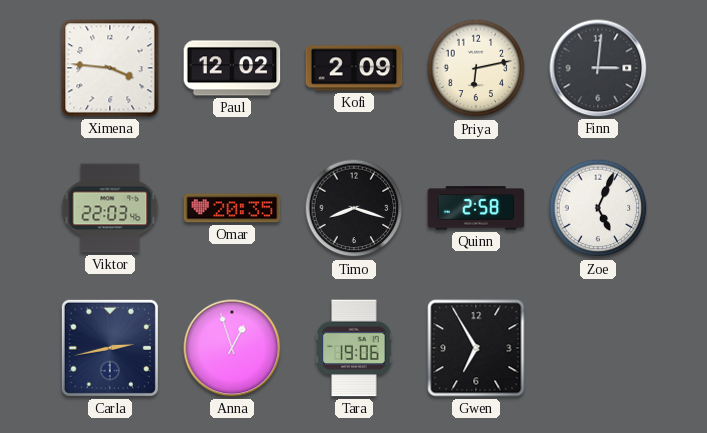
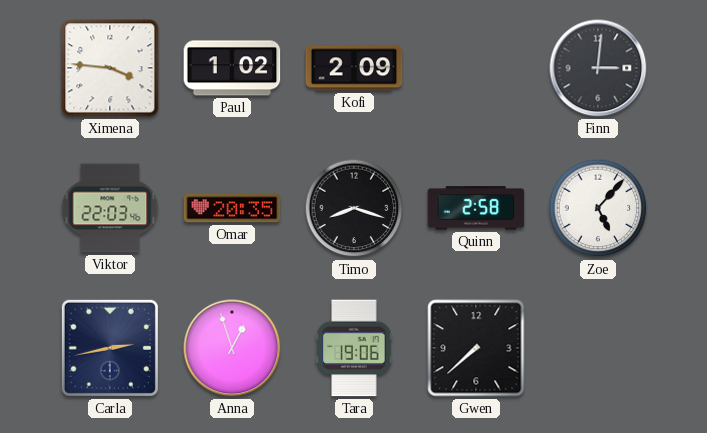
Paul: 12:02 -> 1:02
Priya: 6:13 -> none
Zoe: 5:04 -> 5:07
Gwen: 6:55 -> 7:38
